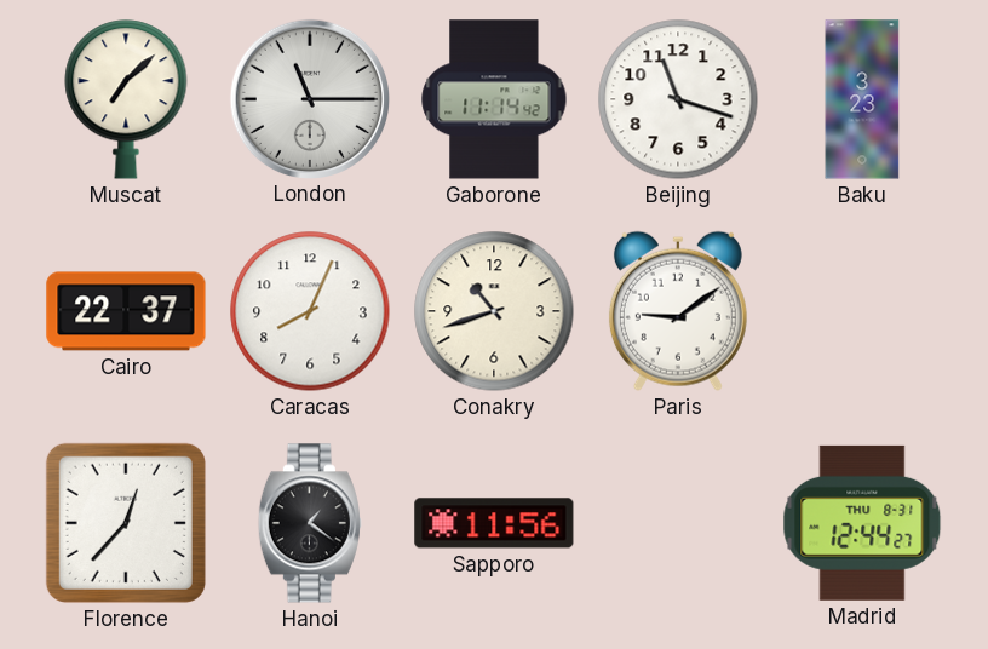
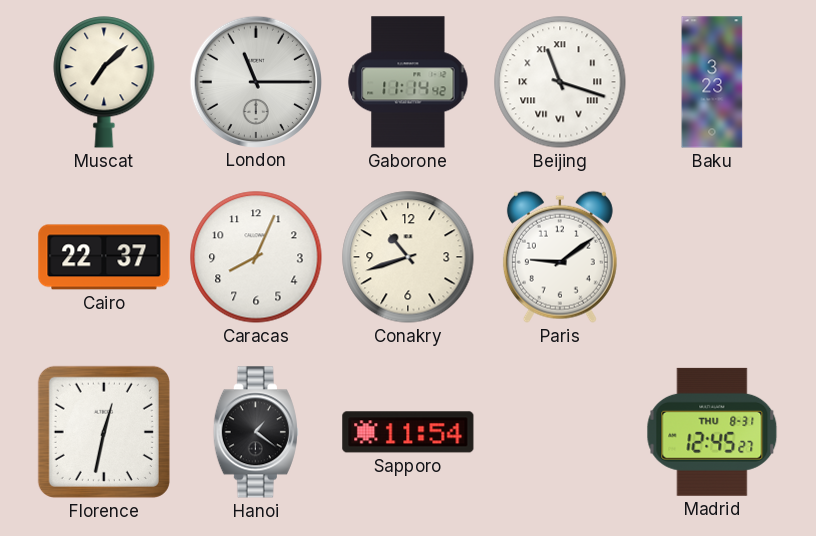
Beijing numerals: Arabic -> Roman
Florence: 12:37 -> 12:32
Sapporo: 11:56 -> 11:54
Madrid: 12:44 -> 12:45
